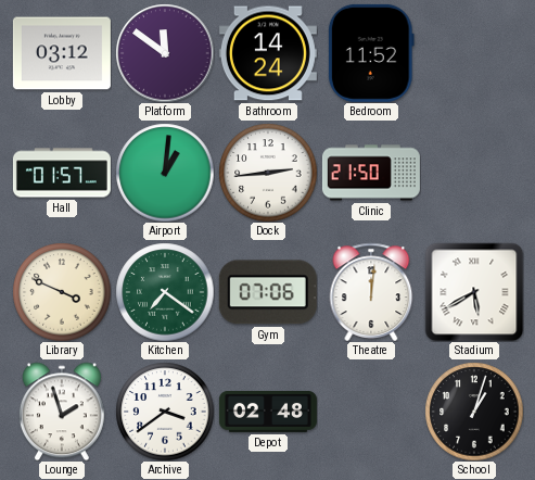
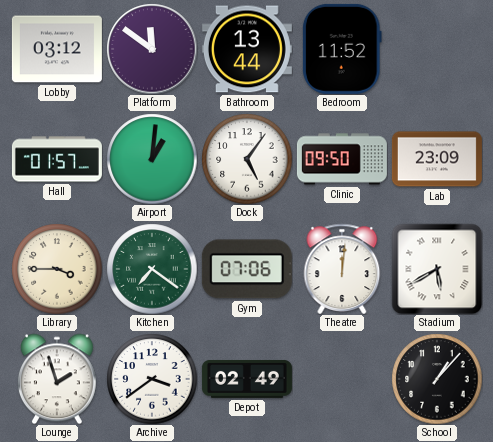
Bathroom: 14:24 -> 13:44
Dock: 2:44 -> 5:06
Clinic: 21:50 -> 09:50
Lab: none -> 23:09
Library: 3:49 -> 3:45
Depot: 02:48 -> 02:49
School: 1:03 -> 1:07
